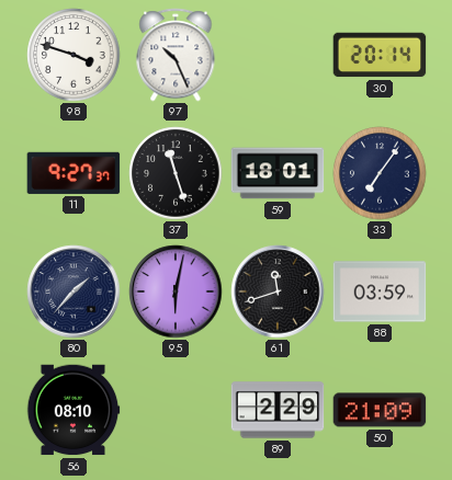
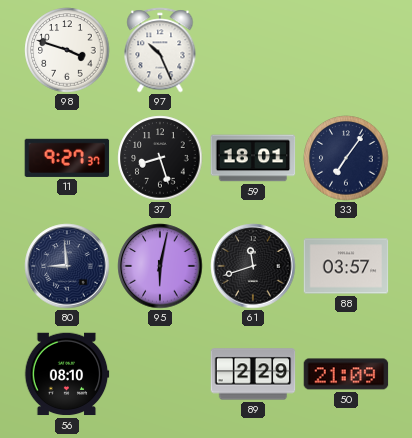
30: 20:14 -> none
37: 11:27 -> 8:27
80: 1:37 -> 8:59
88: 03:59 -> 03:57
